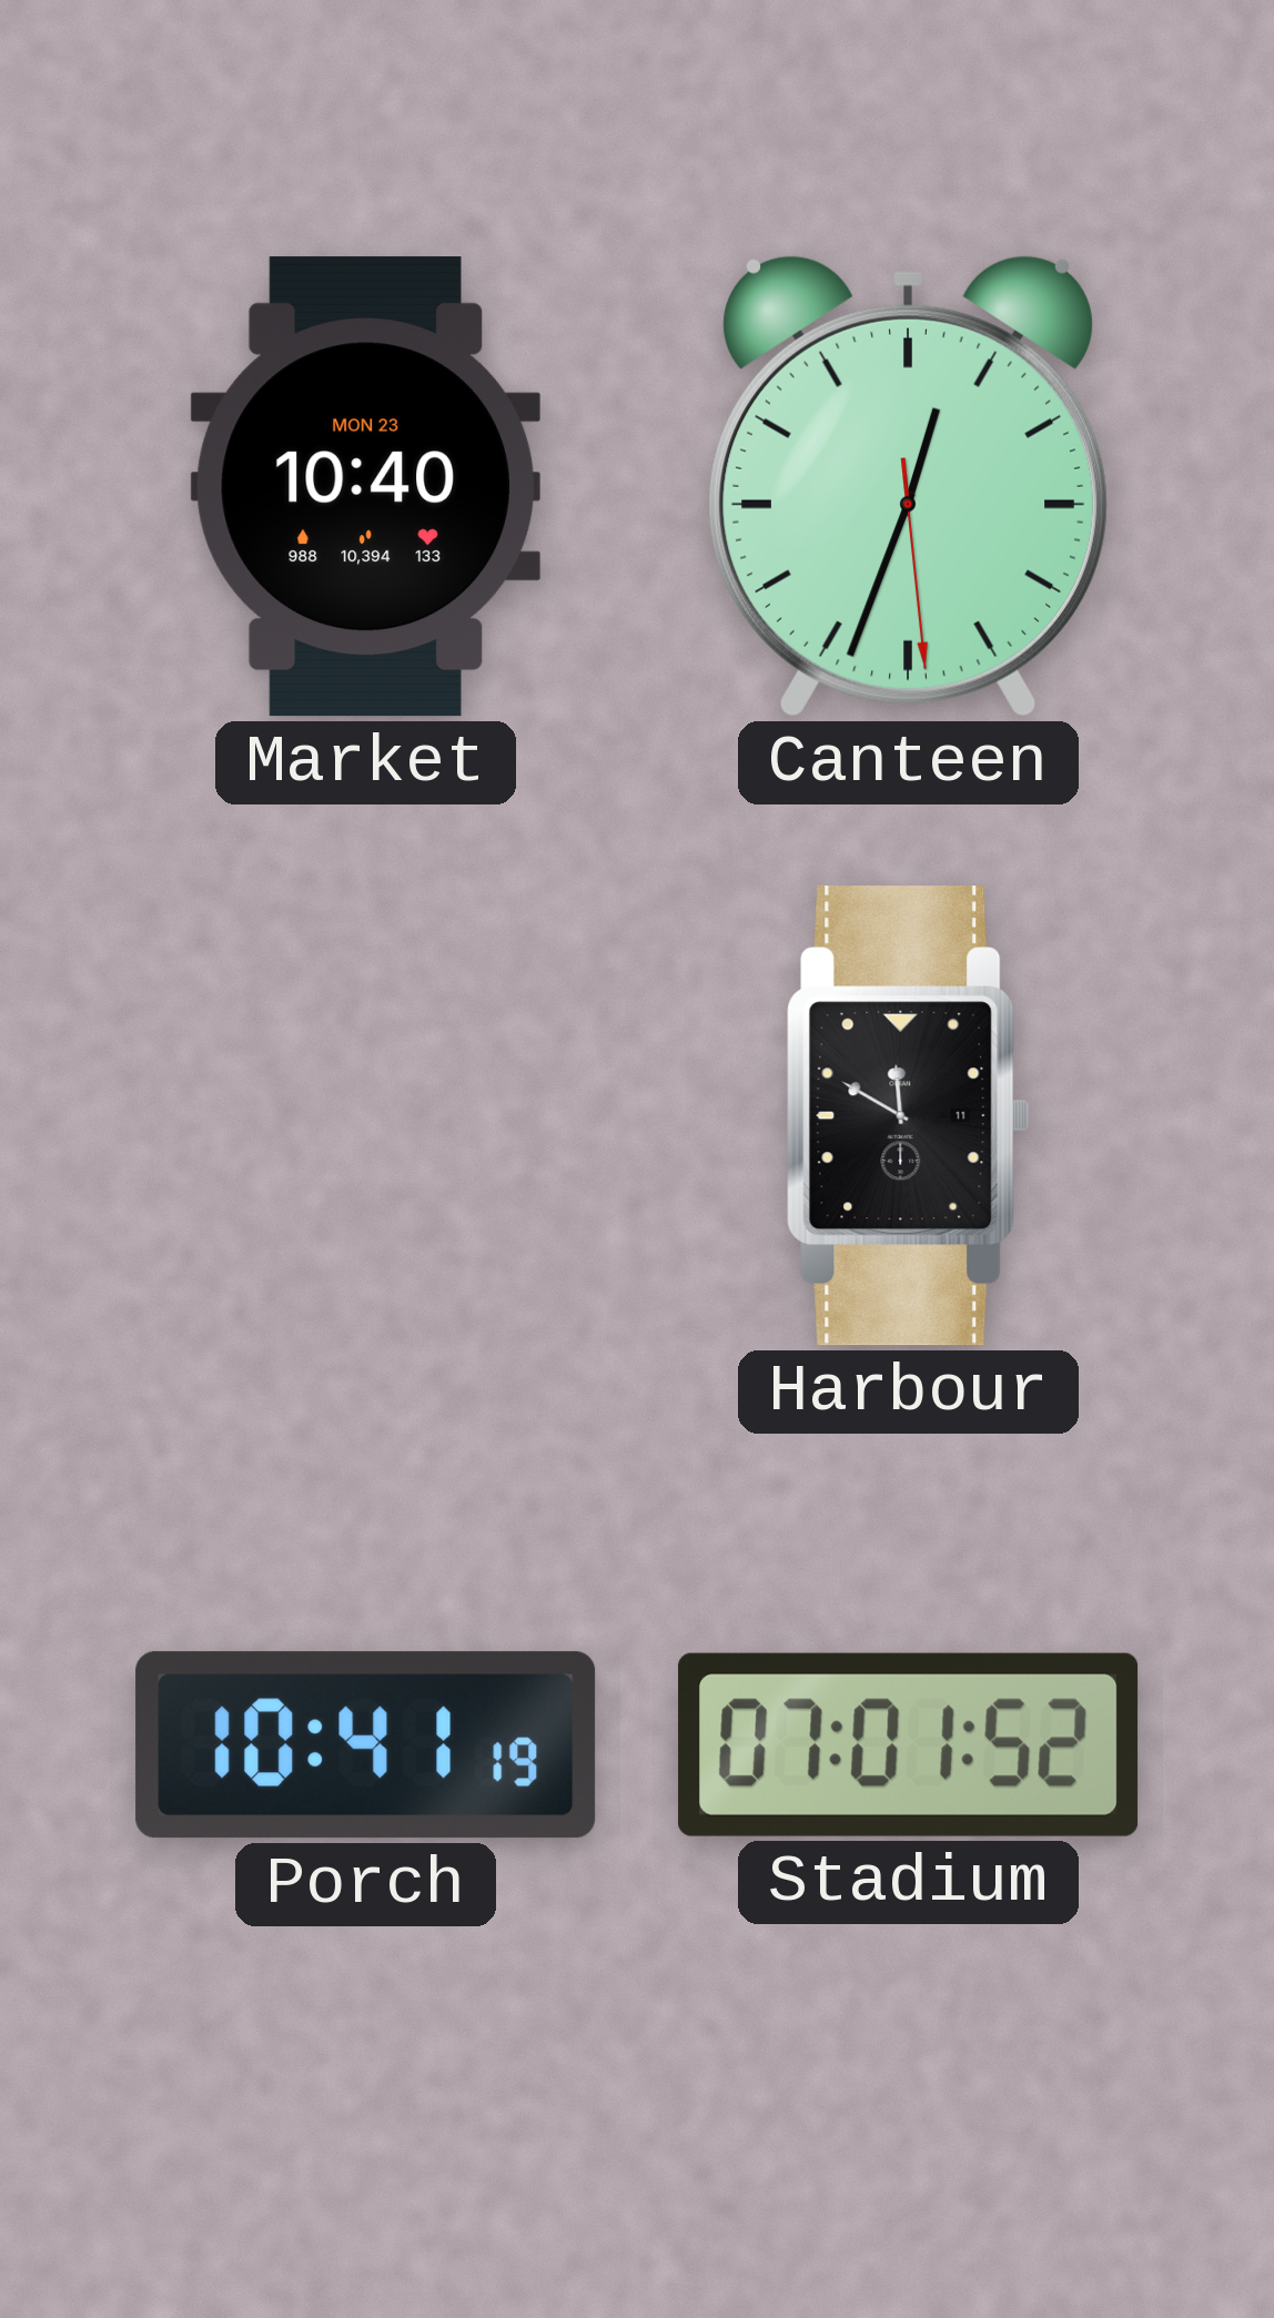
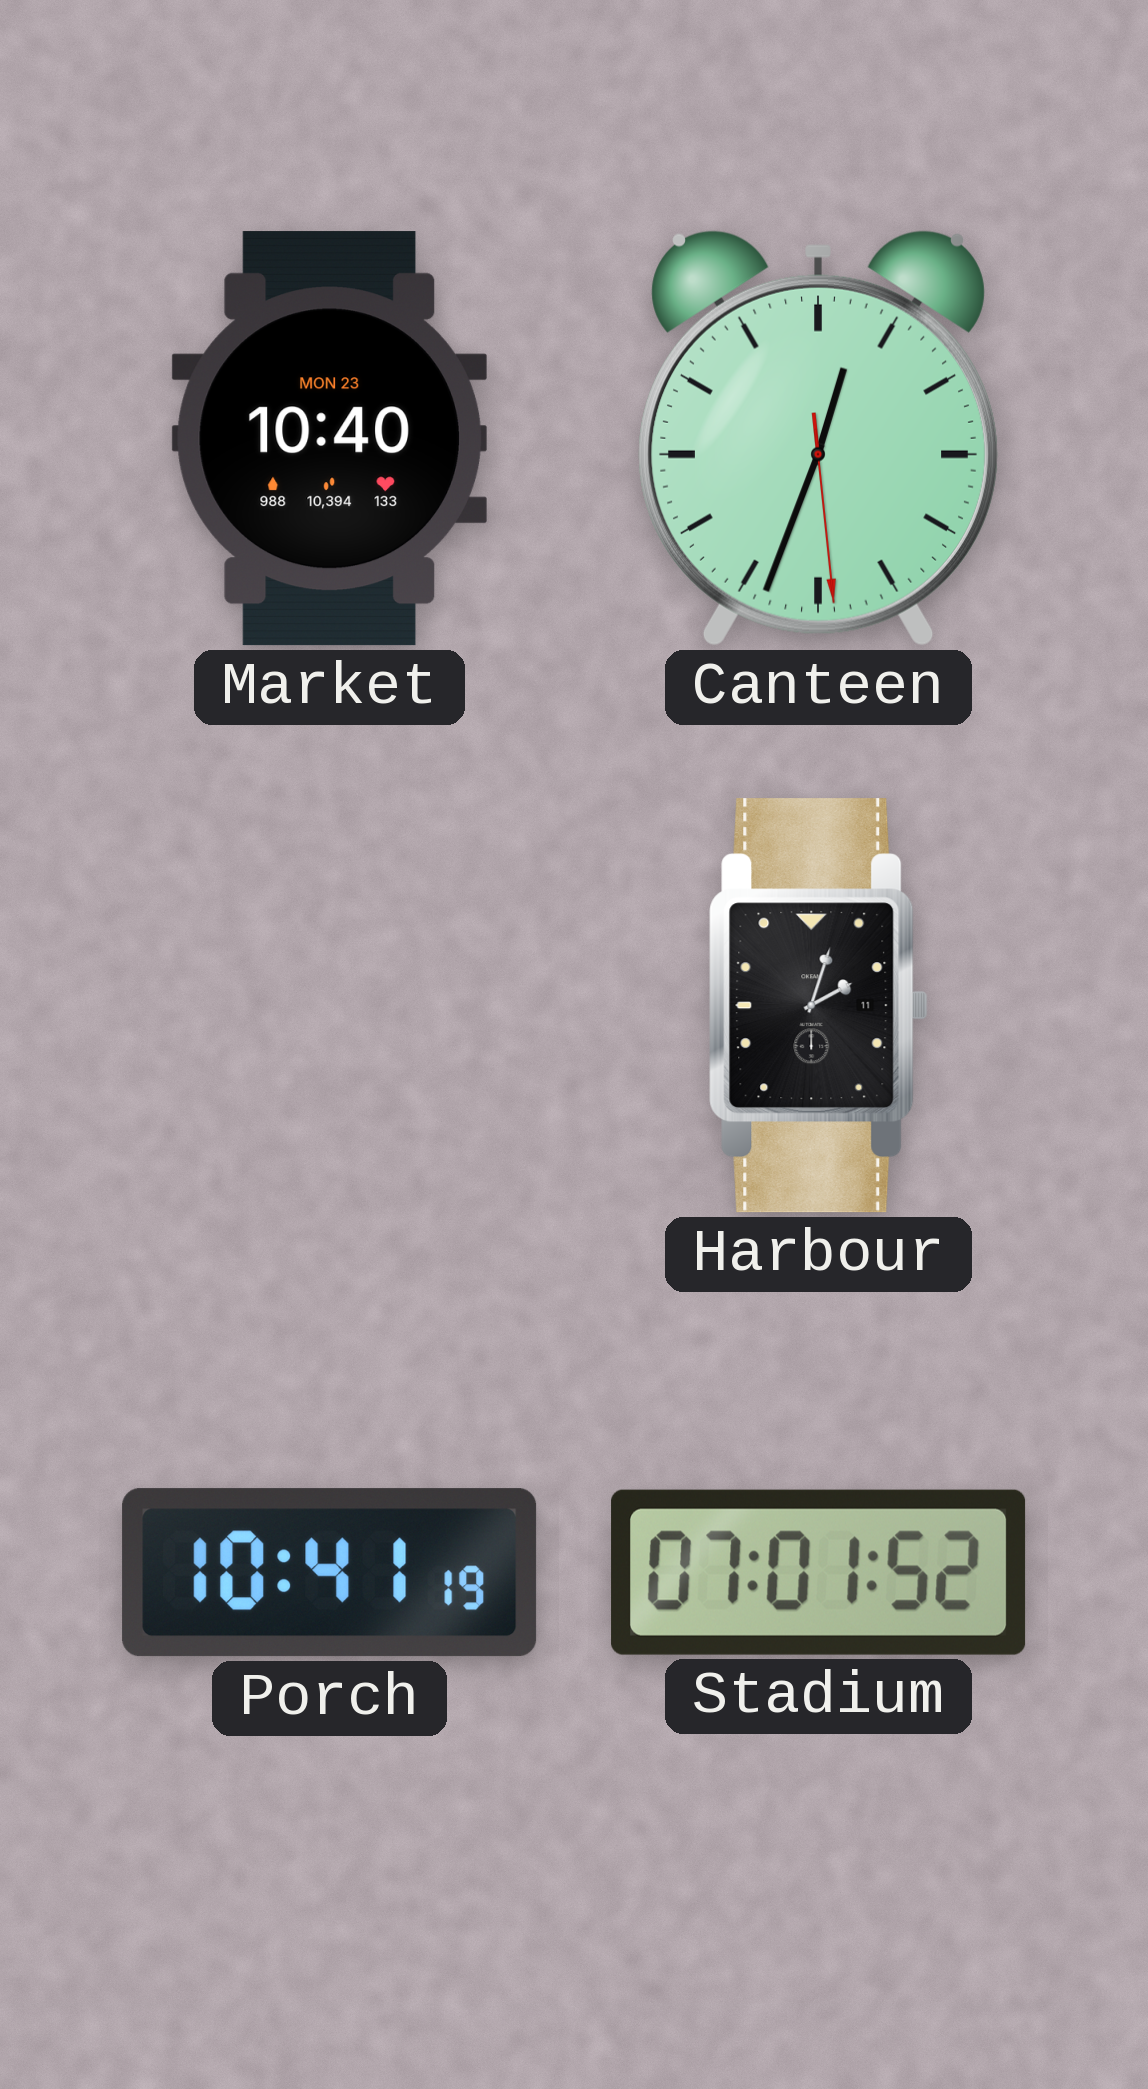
Harbour: 11:50 -> 2:03
